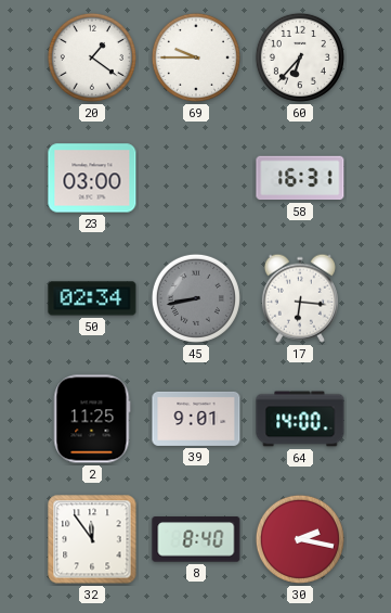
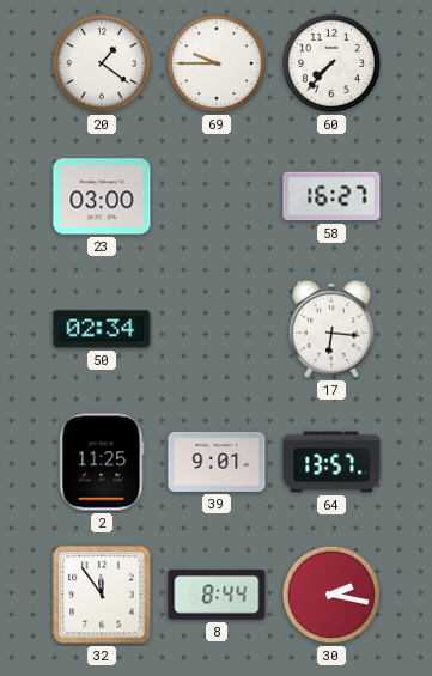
60: 6:37 -> 7:37
58: 16:31 -> 16:27
45: 8:43 -> none
64: 14:00 -> 13:57
8: 8:40 -> 8:44
